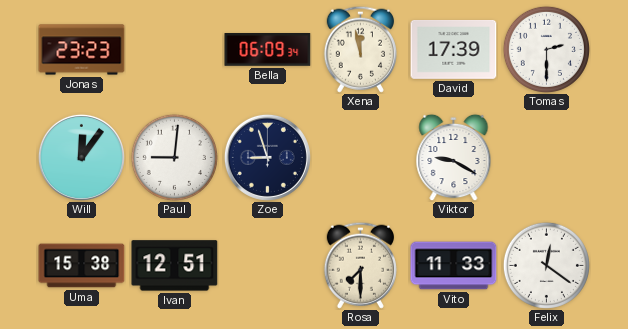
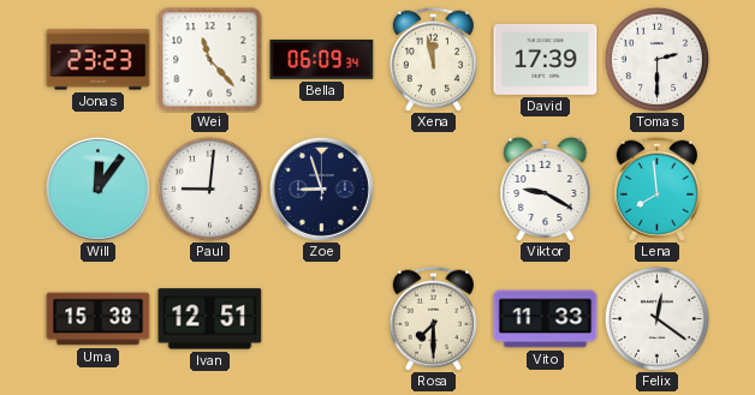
Wei: none -> 11:23
Lena: none -> 7:59
